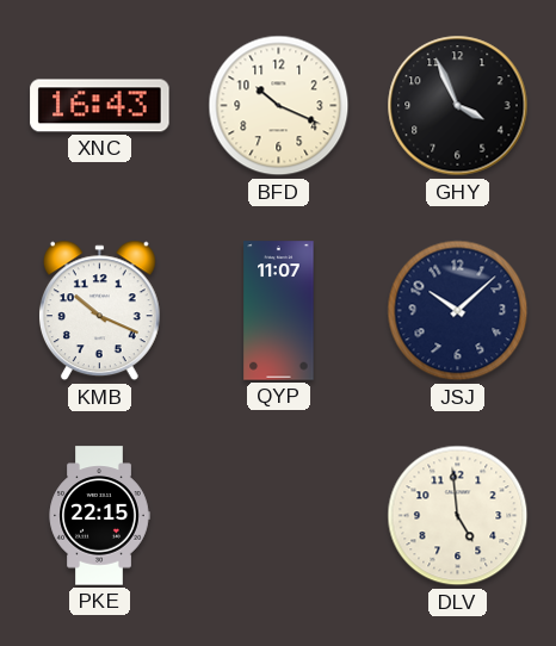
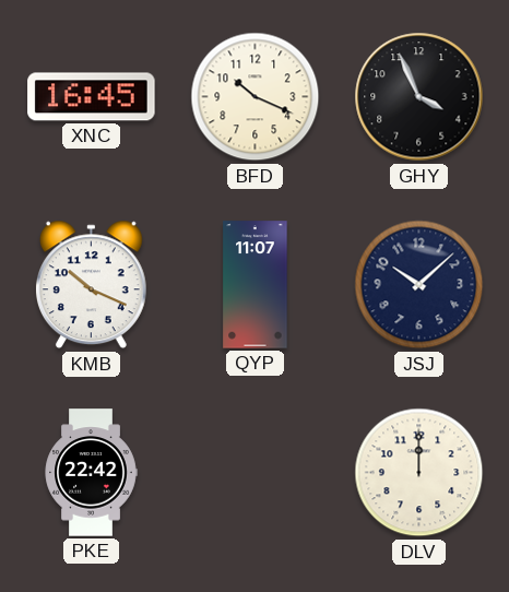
XNC: 16:43 -> 16:45
PKE: 22:15 -> 22:42
DLV: 4:59 -> 12:00
